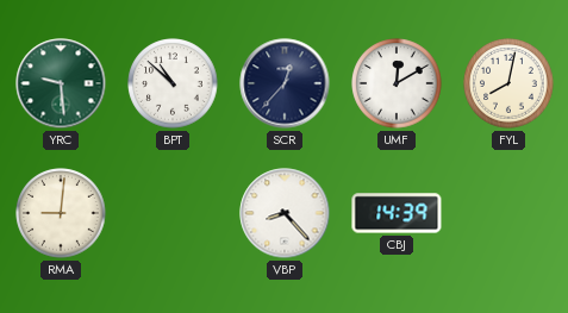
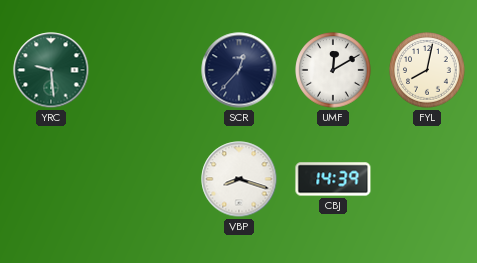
BPT: 10:52 -> none
RMA: 9:01 -> none
VBP: 8:23 -> 8:18
